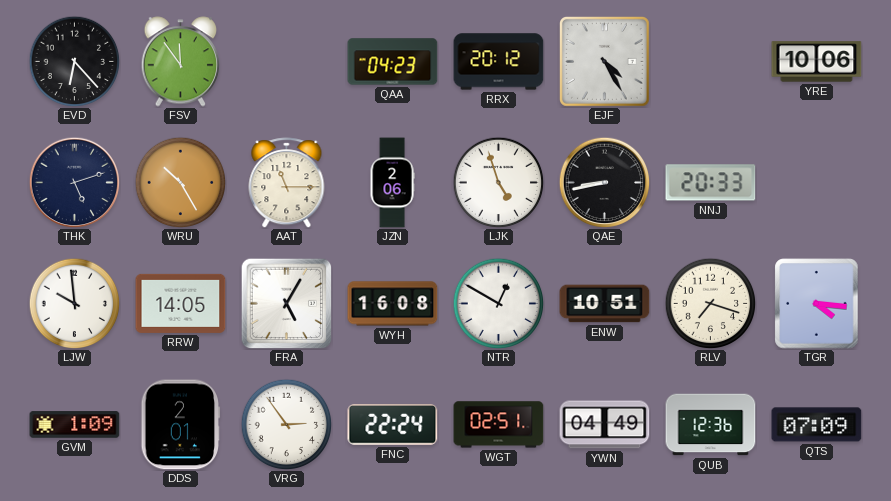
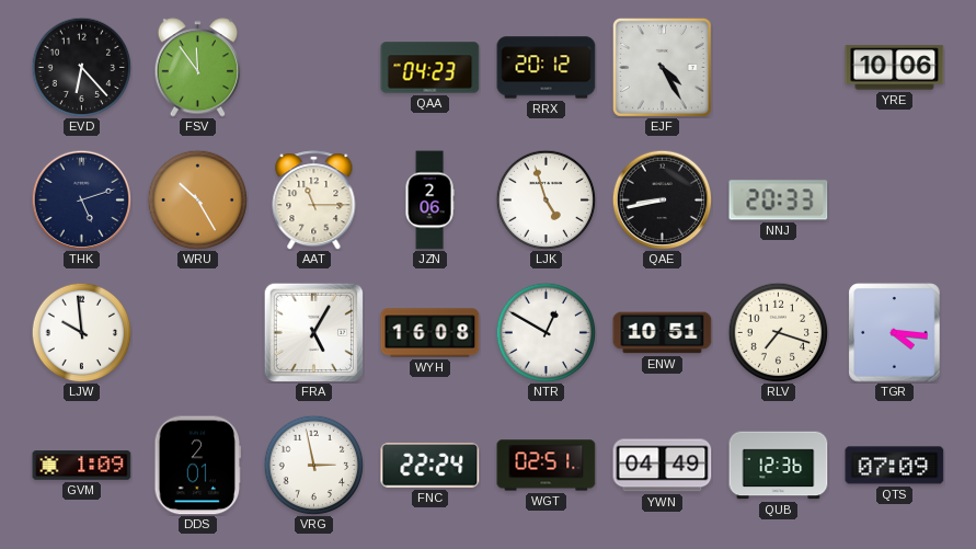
RRW: 14:05 -> none
VRG: 2:54 -> 2:58
